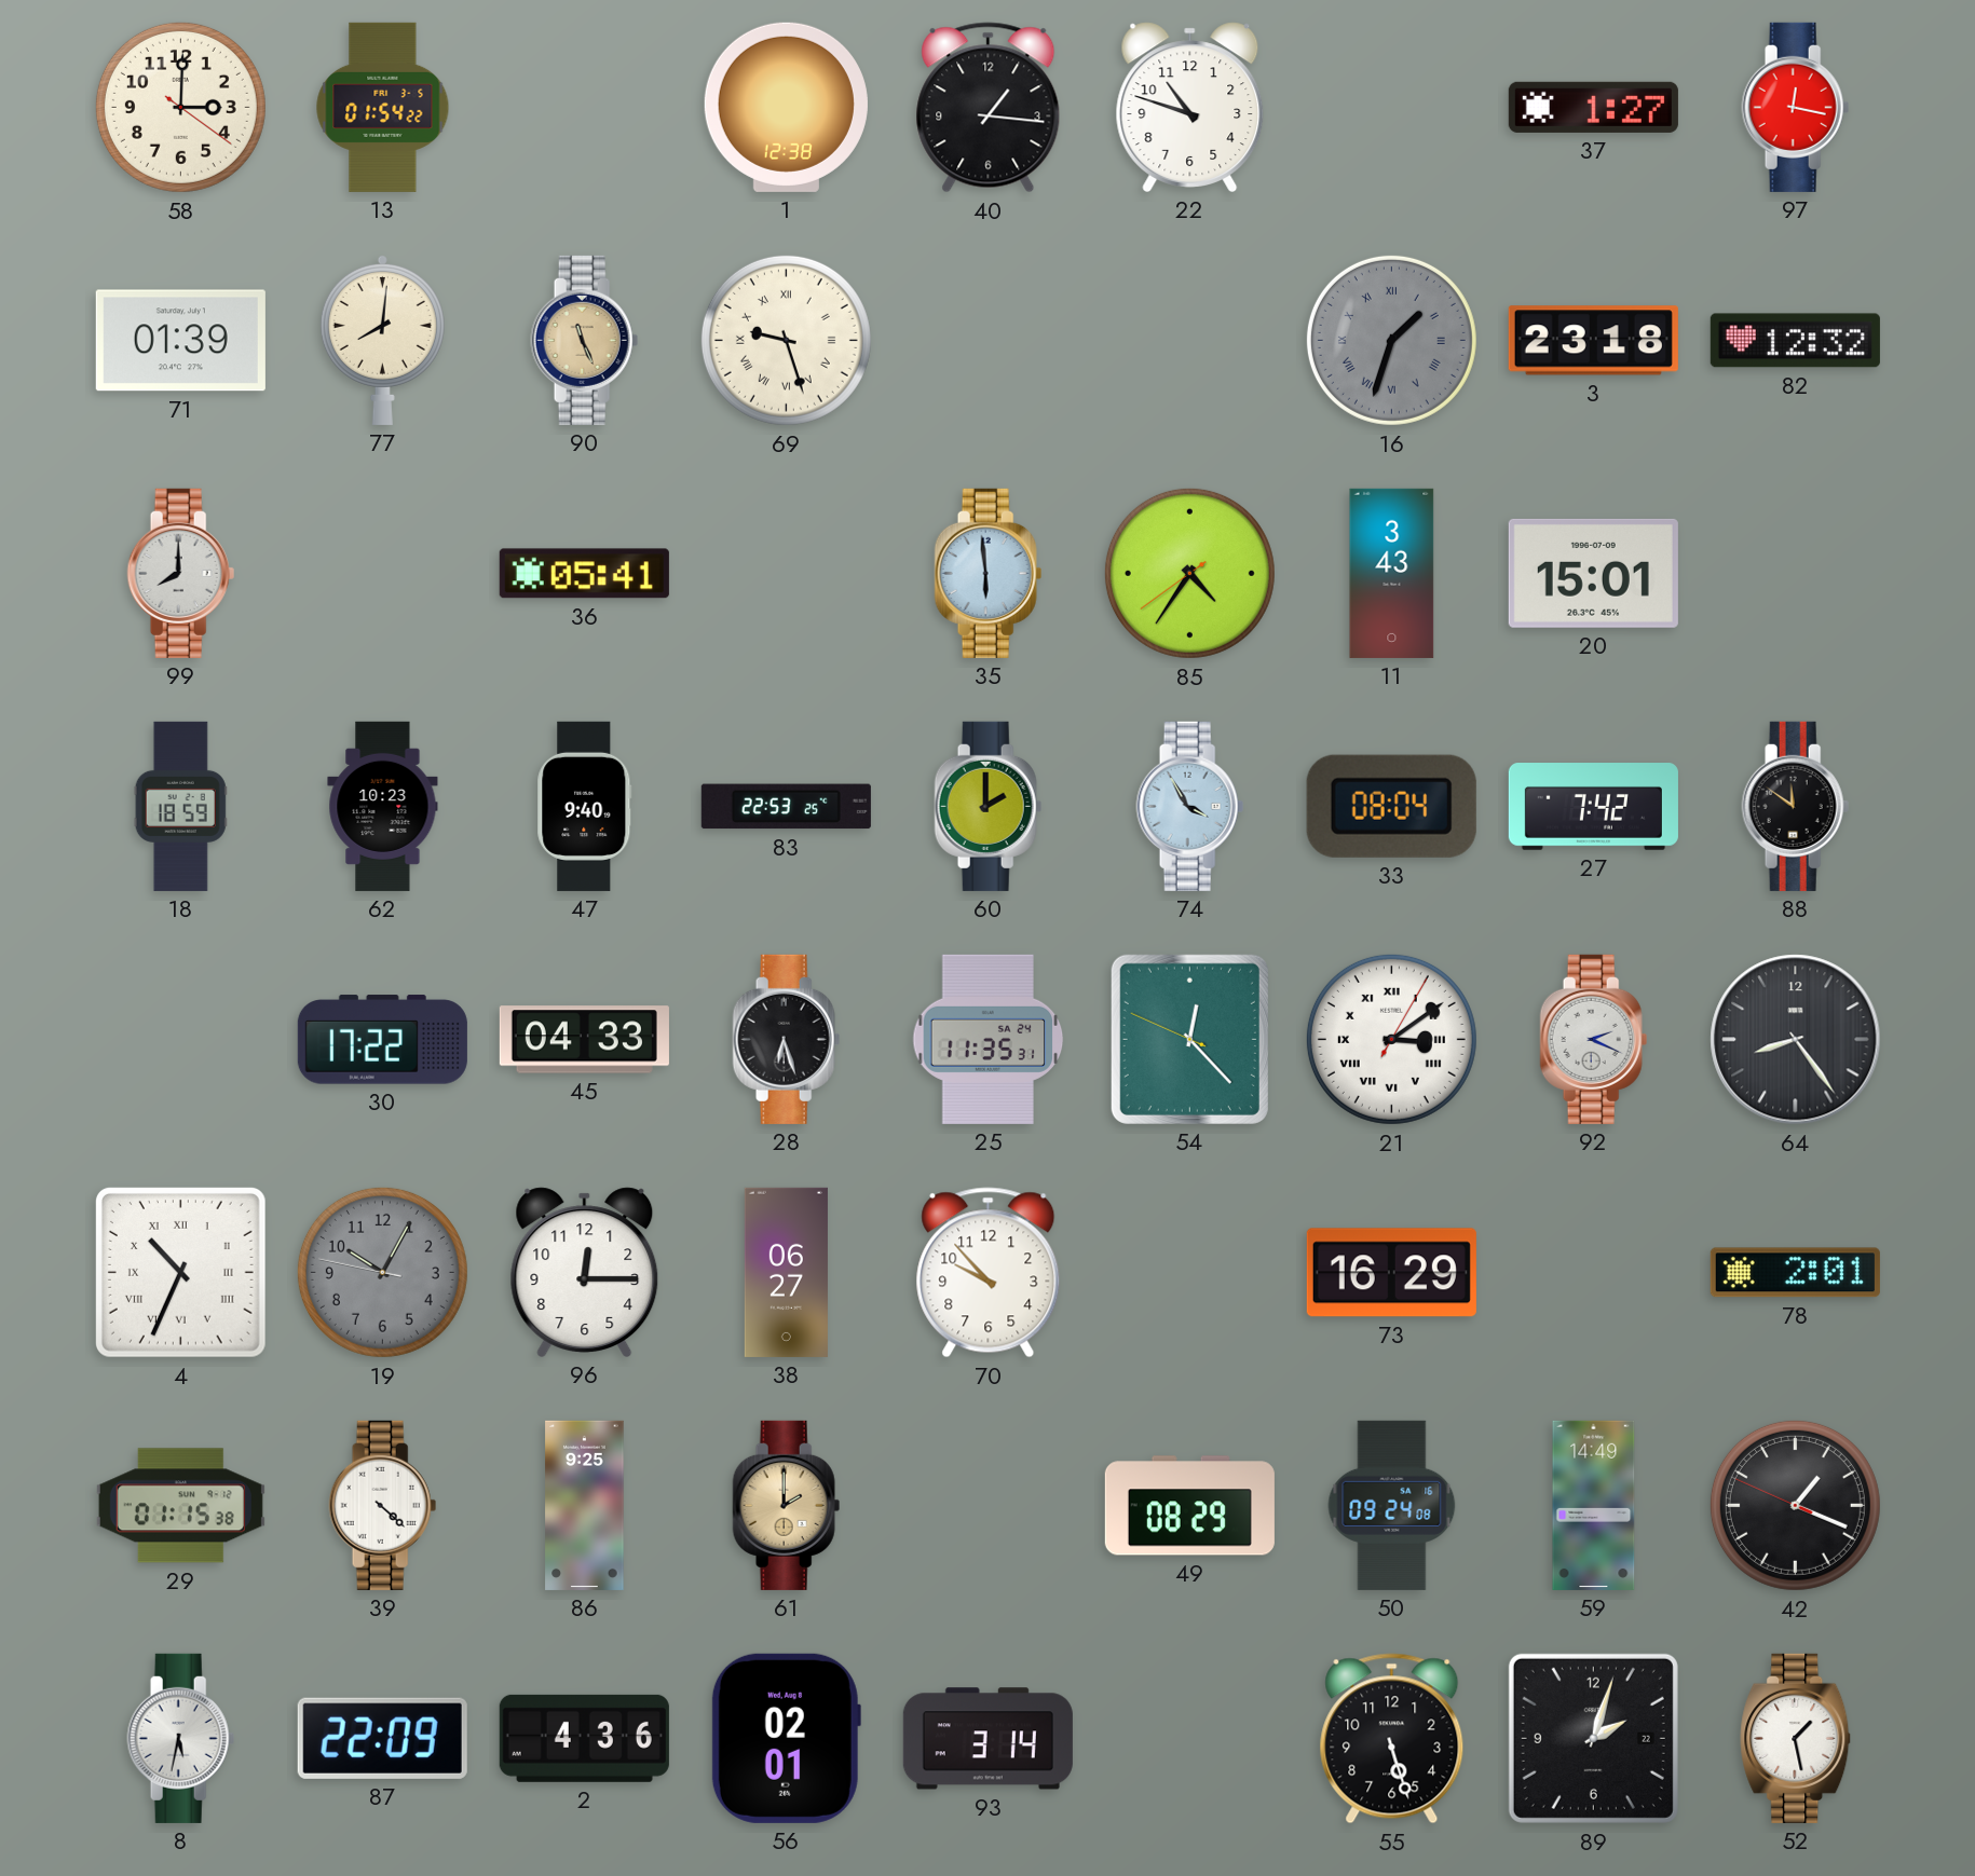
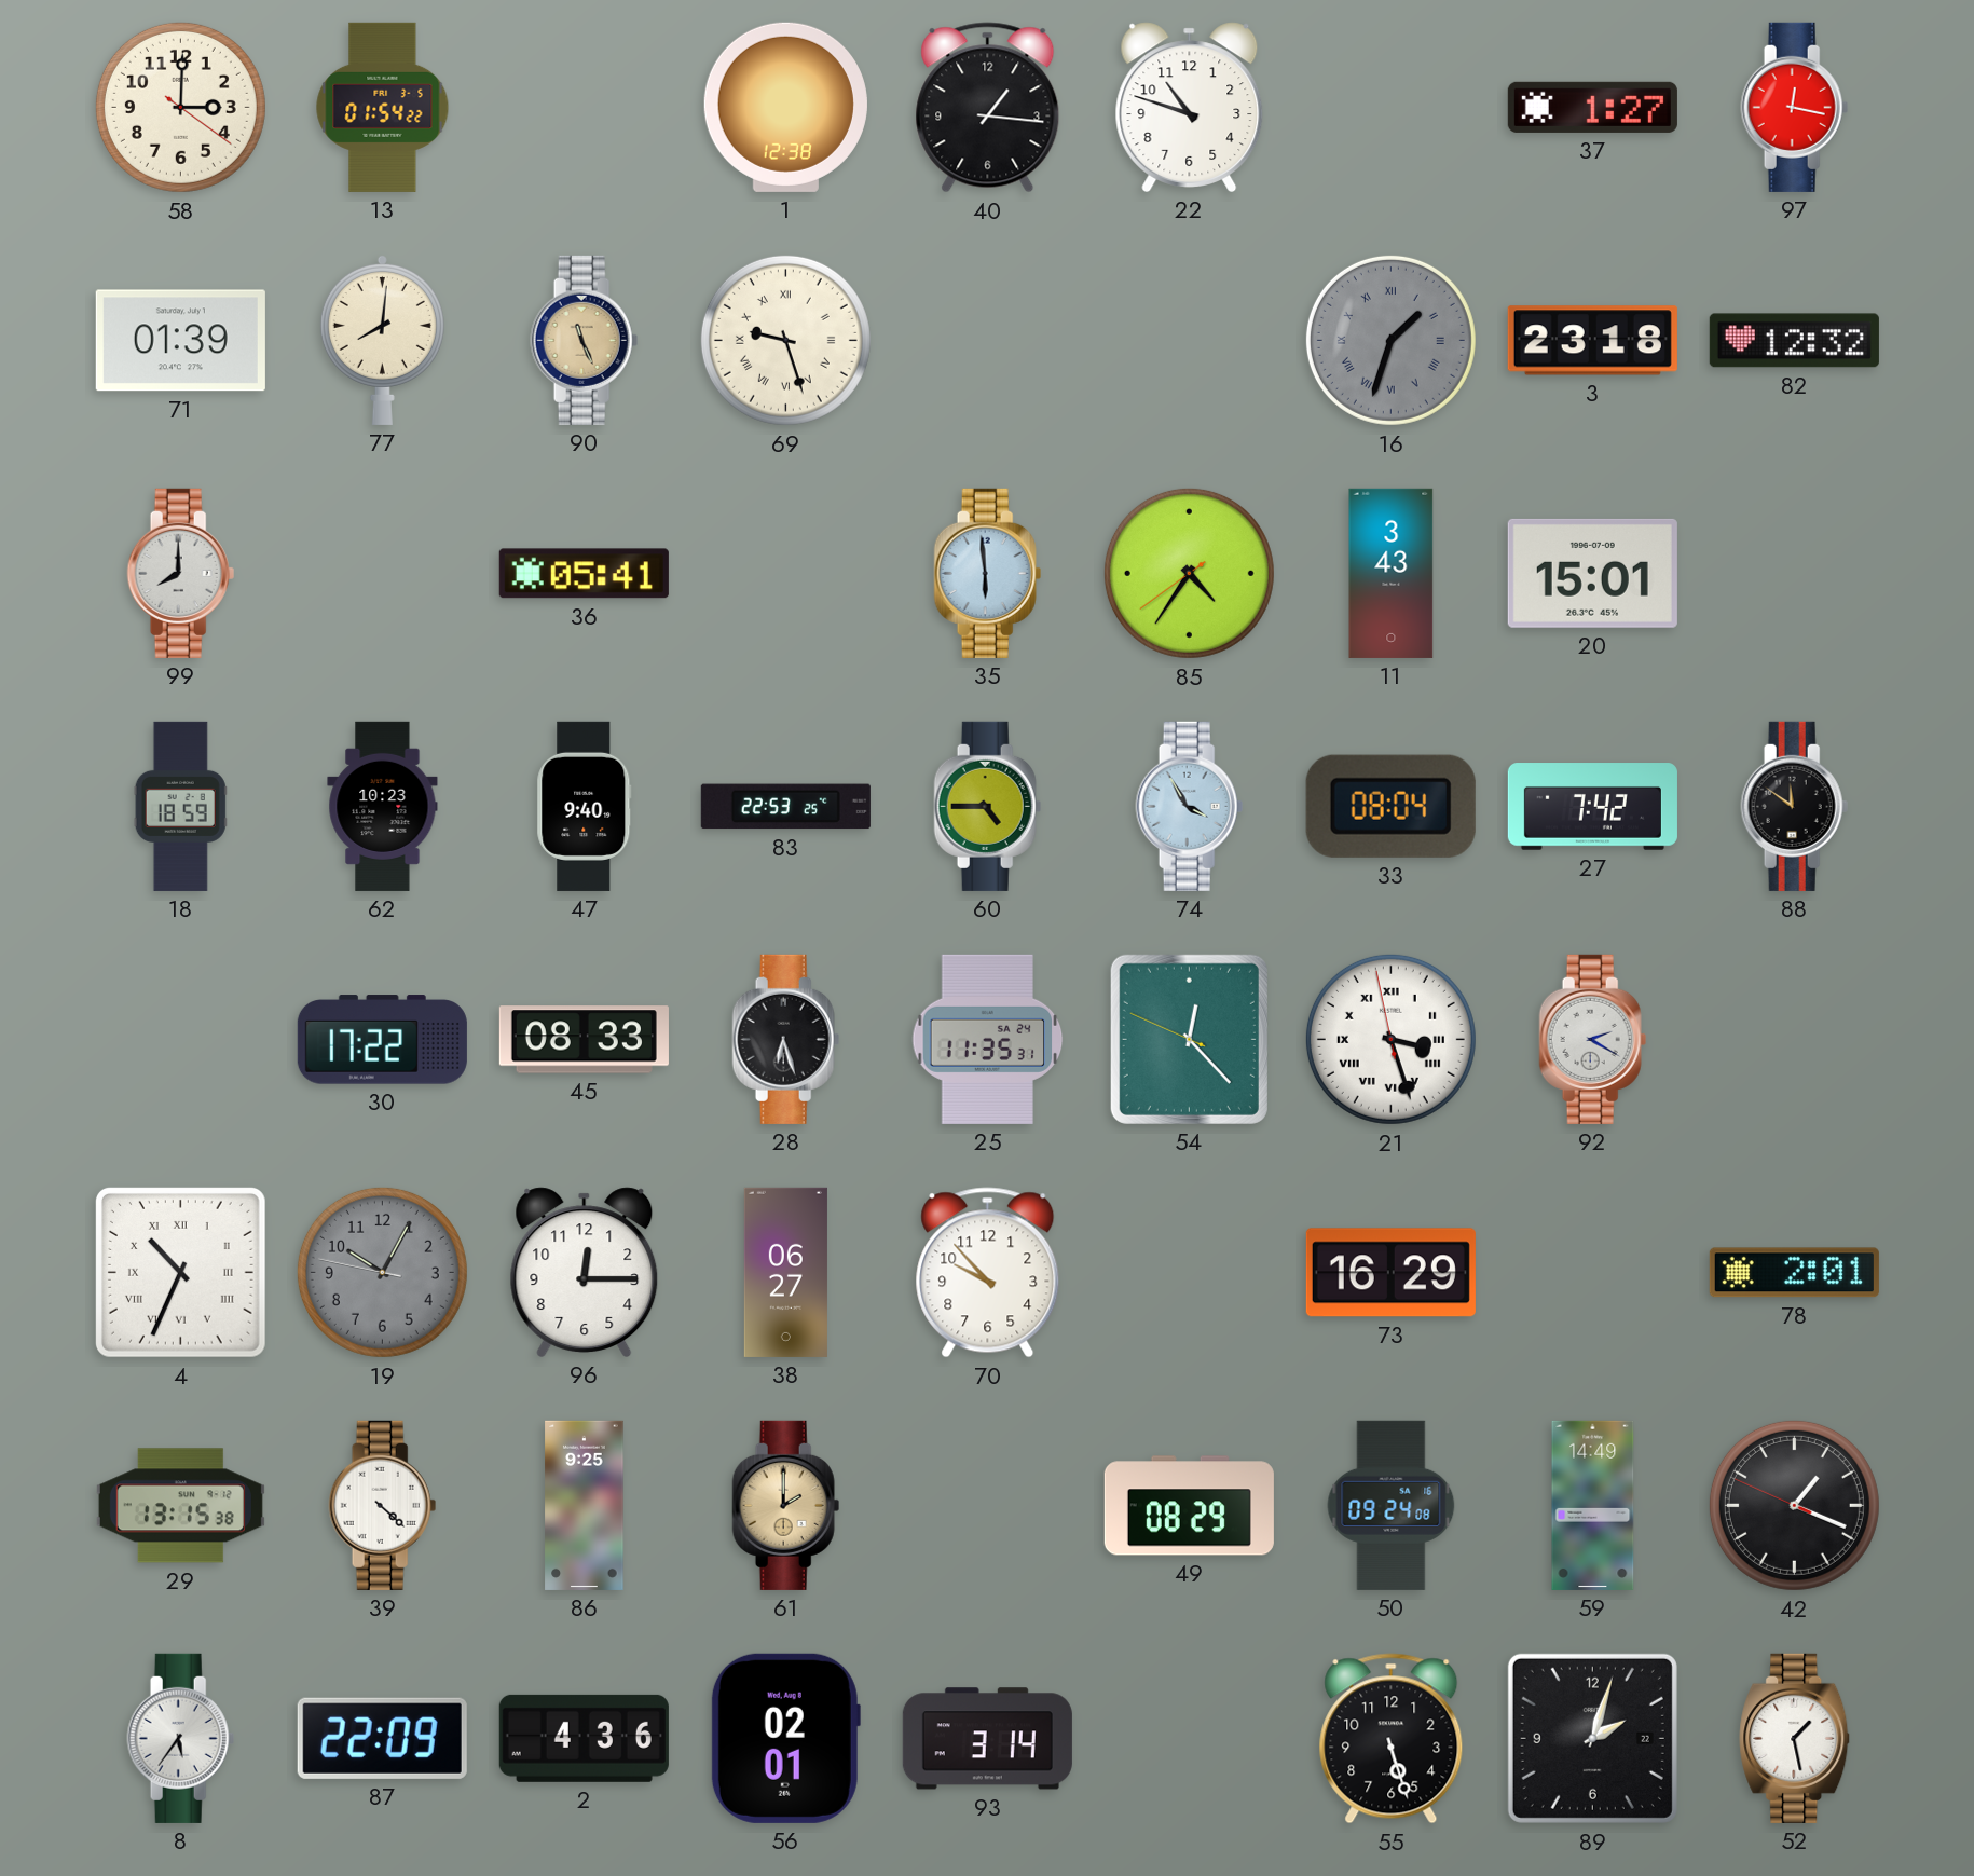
60: 2:00 -> 4:45
45: 04:33 -> 08:33
21: 3:09 -> 3:26
92: 2:19 -> 2:20
64: 8:24 -> none
29: 01:15 -> 13:15
8: 5:32 -> 5:36
